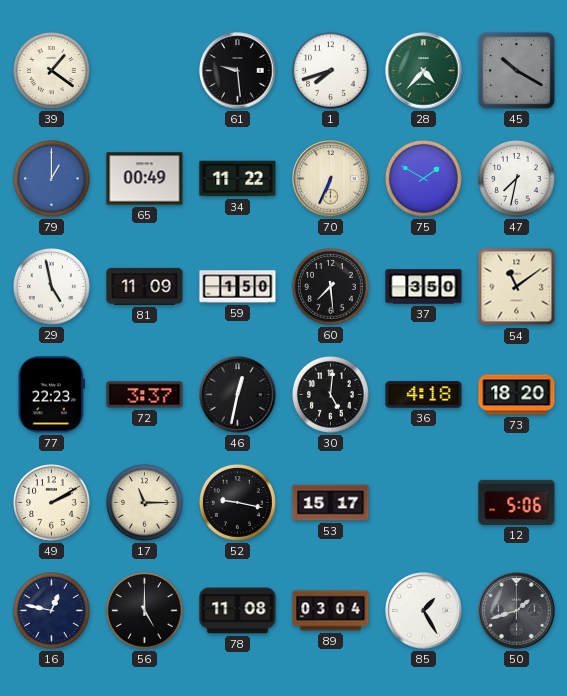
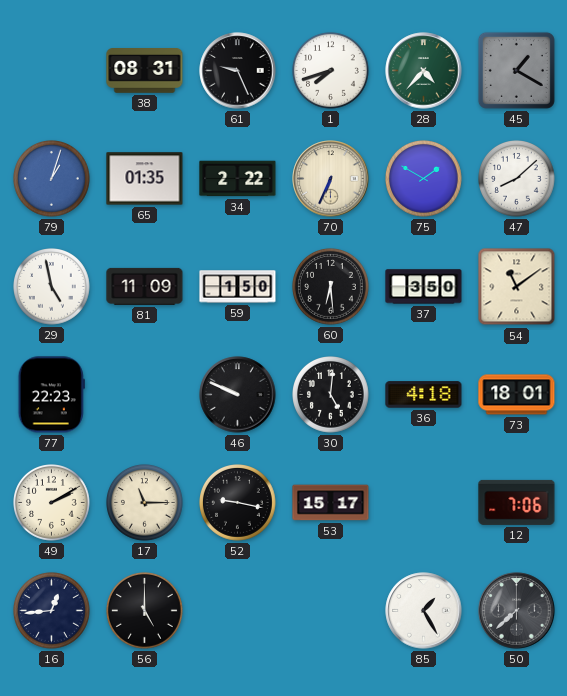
39: 1:21 -> none
38: none -> 08:31
61: 9:29 -> 9:26
45: 10:20 -> 1:20
79: 1:00 -> 1:03
65: 00:49 -> 01:35
34: 11:22 -> 2:22
47: 7:32 -> 8:08
60: 7:29 -> 6:29
72: 3:37 -> none
46: 12:32 -> 9:49
73: 18:20 -> 18:01
12: 5:06 -> 7:06
16: 12:47 -> 12:44
78: 11:08 -> none
89: 03:04 -> none
50: 1:42 -> 7:38
